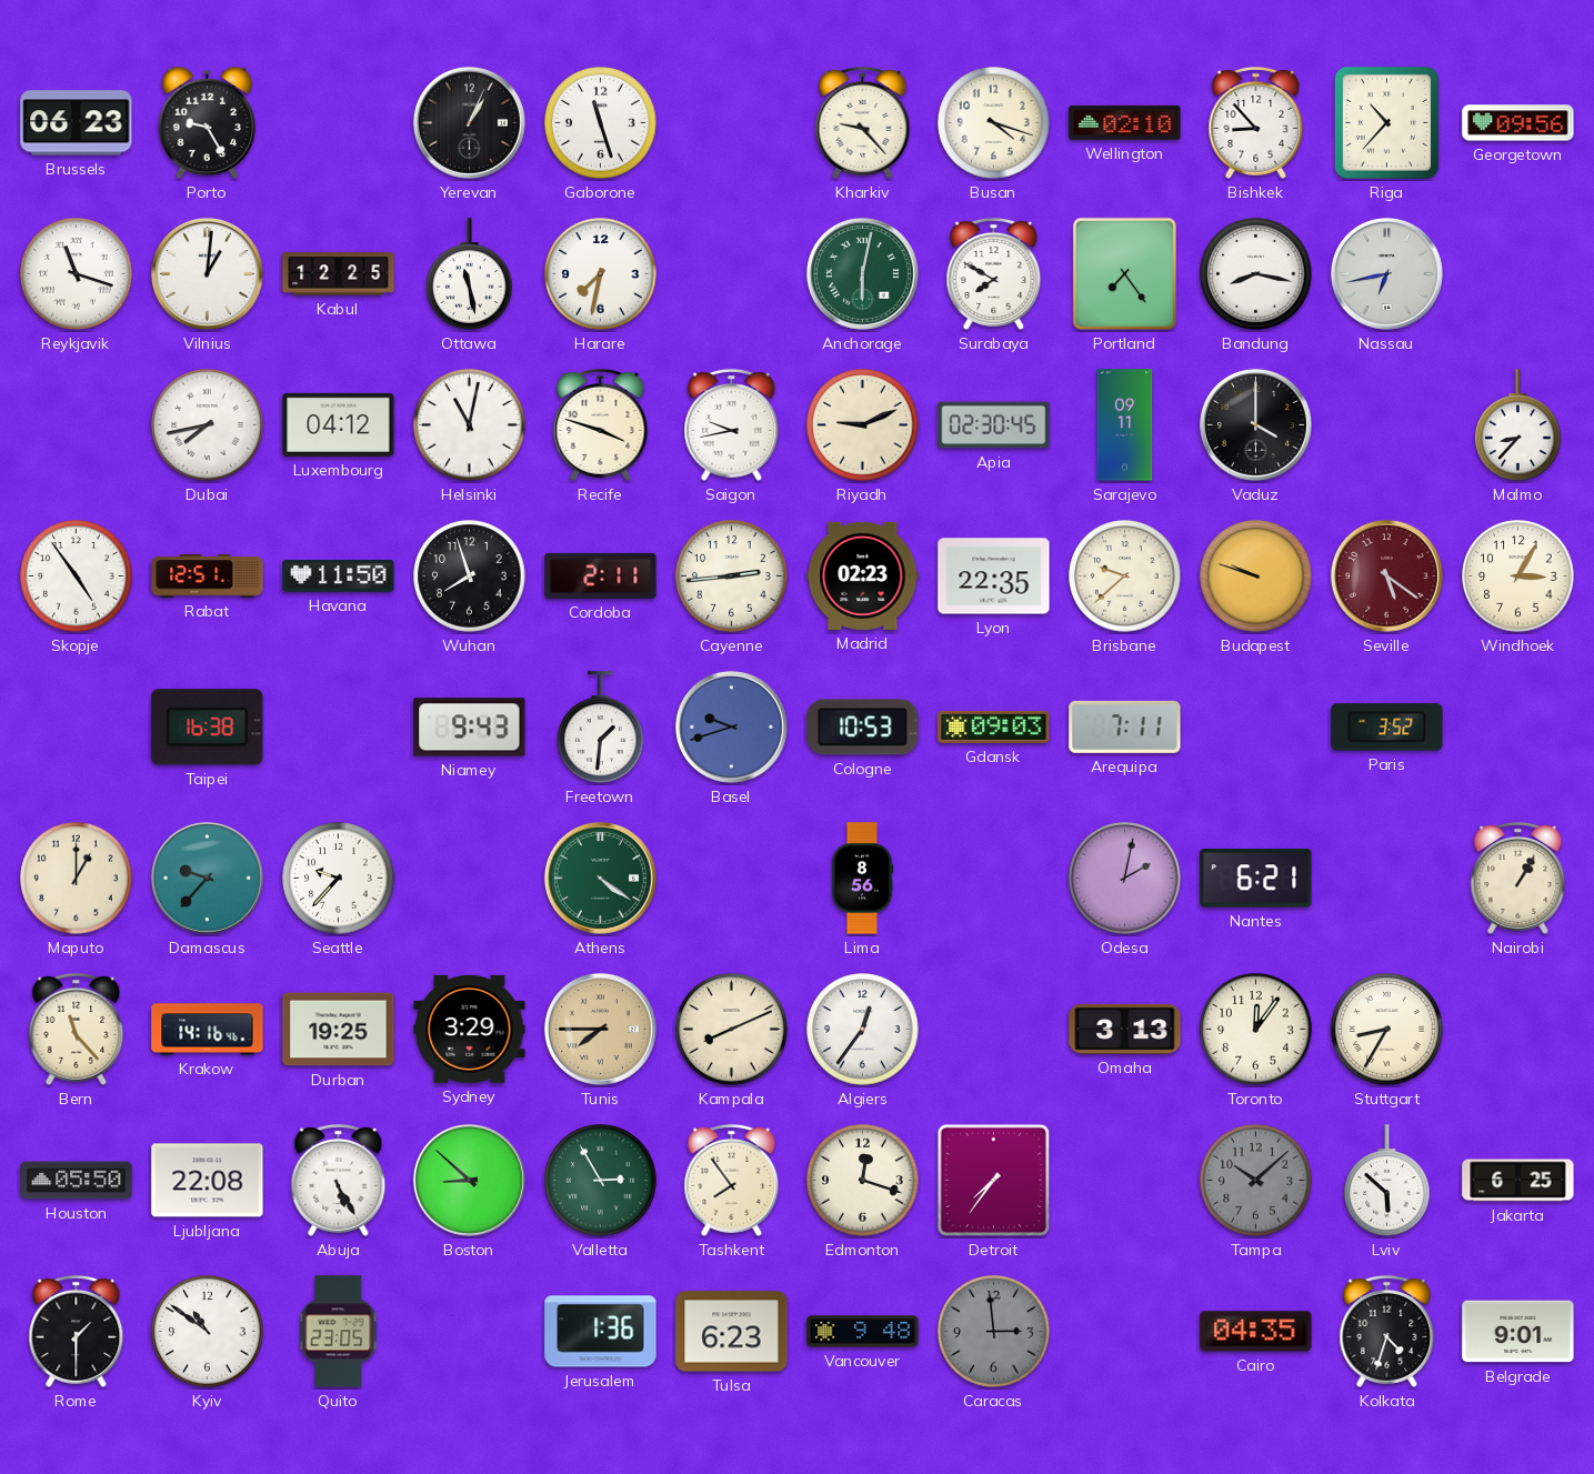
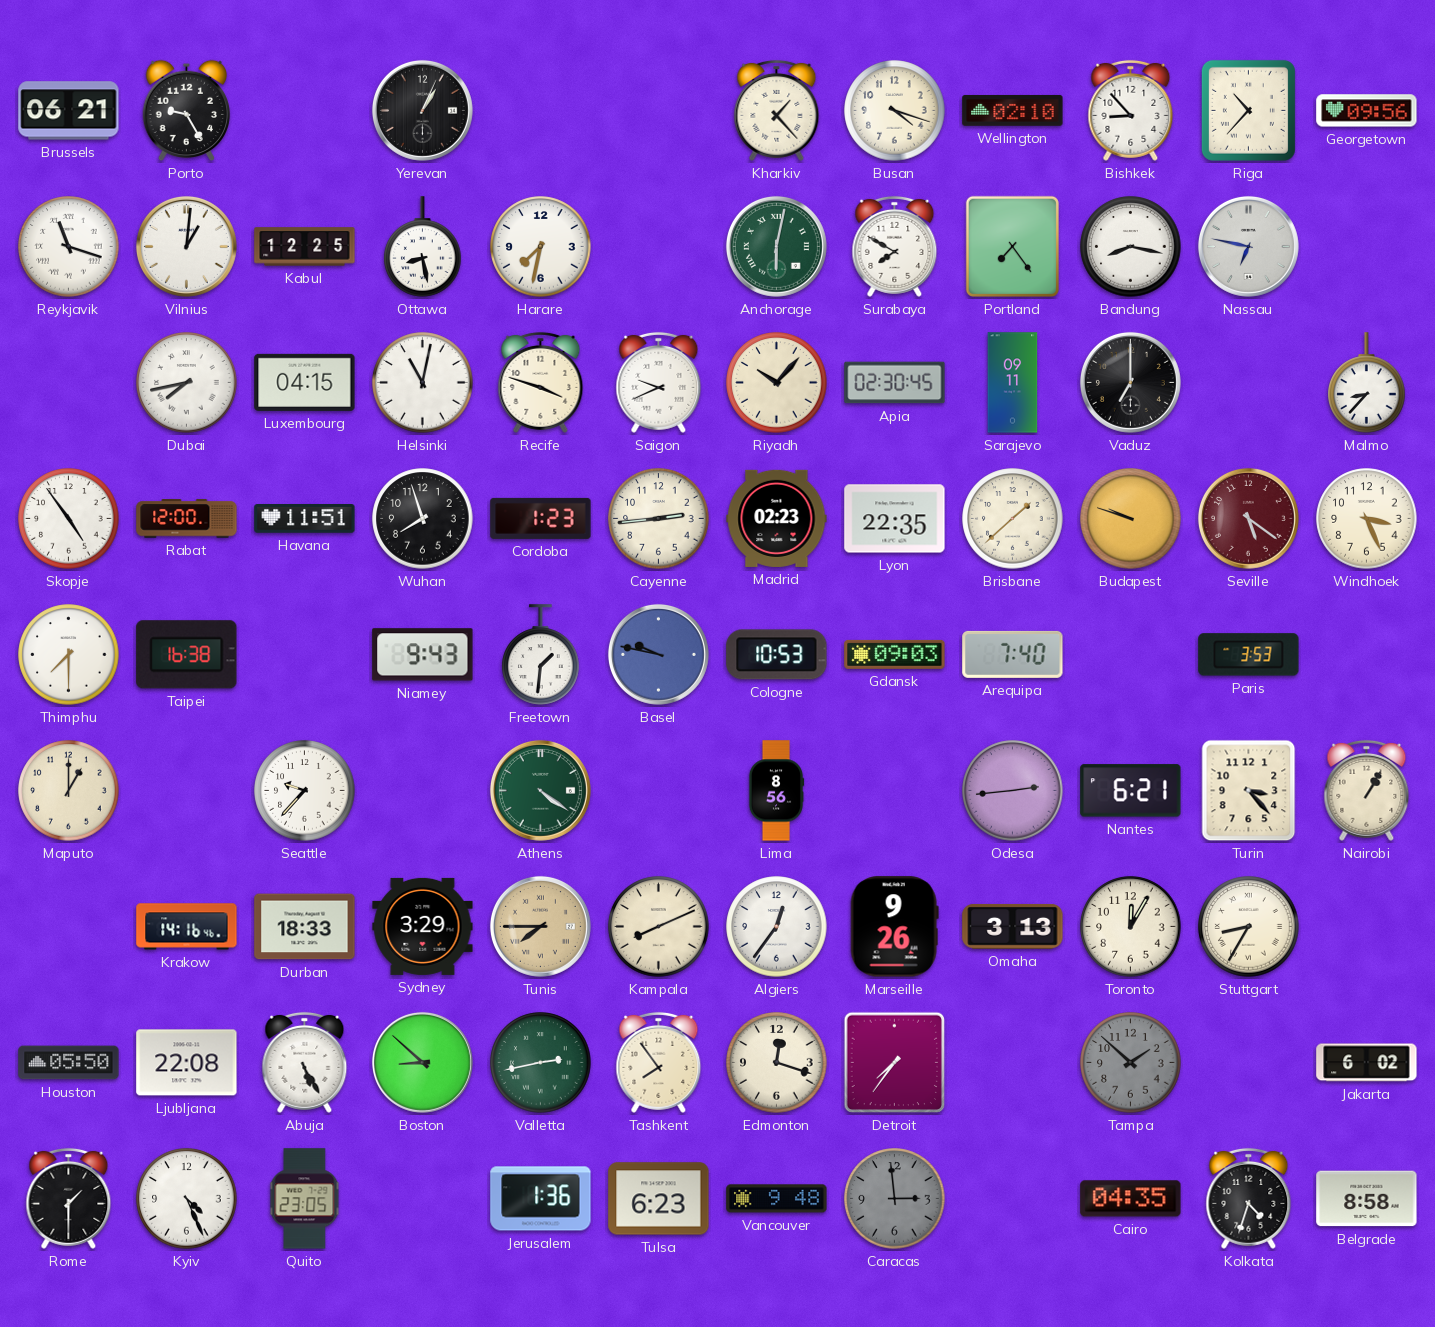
Brussels: 06:23 -> 06:21
Gaborone: 11:27 -> none
Kharkiv: 9:23 -> 1:23
Ottawa: 11:28 -> 8:28
Nassau: 6:43 -> 6:47
Luxembourg: 04:12 -> 04:15
Saigon: 9:43 -> 9:41
Riyadh: 9:11 -> 10:07
Vaduz: 4:00 -> 7:00
Rabat: 12:51 -> 12:00
Havana: 11:50 -> 11:51
Cordoba: 2:11 -> 1:23
Brisbane: 9:38 -> 1:38
Windhoek: 3:05 -> 3:26
Thimphu: none -> 7:30
Basel: 9:42 -> 9:47
Arequipa: 7:11 -> 7:40
Paris: 3:52 -> 3:53
Damascus: 9:37 -> none
Odesa: 2:02 -> 2:44
Turin: none -> 3:23
Bern: 11:23 -> none
Durban: 19:25 -> 18:33
Marseille: none -> 9:26
Toronto: 12:06 -> 12:05
Valletta: 2:55 -> 2:43
Tampa: 10:08 -> 1:52
Lviv: 5:52 -> none
Jakarta: 6:25 -> 6:02
Kyiv: 10:51 -> 4:26
Belgrade: 9:01 -> 8:58
